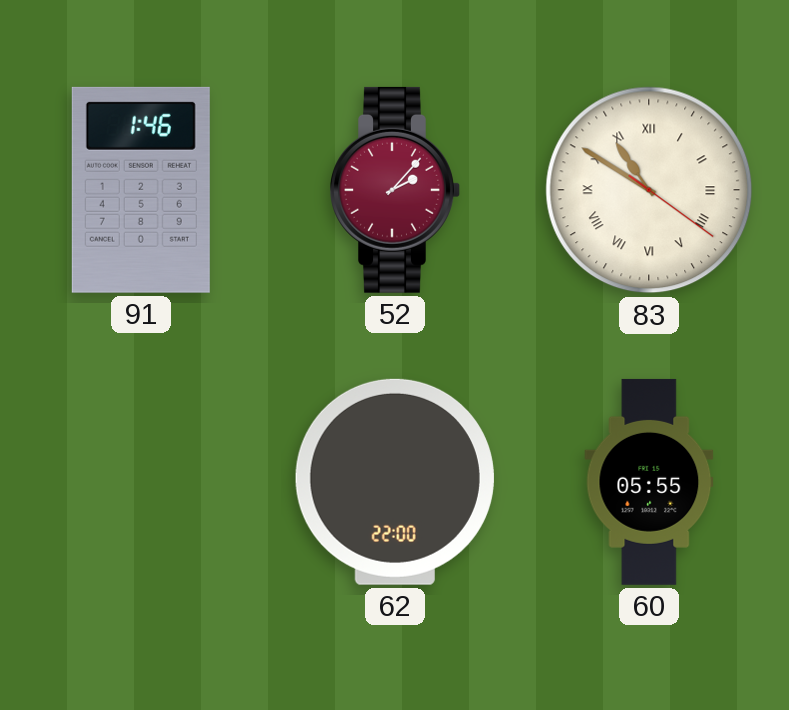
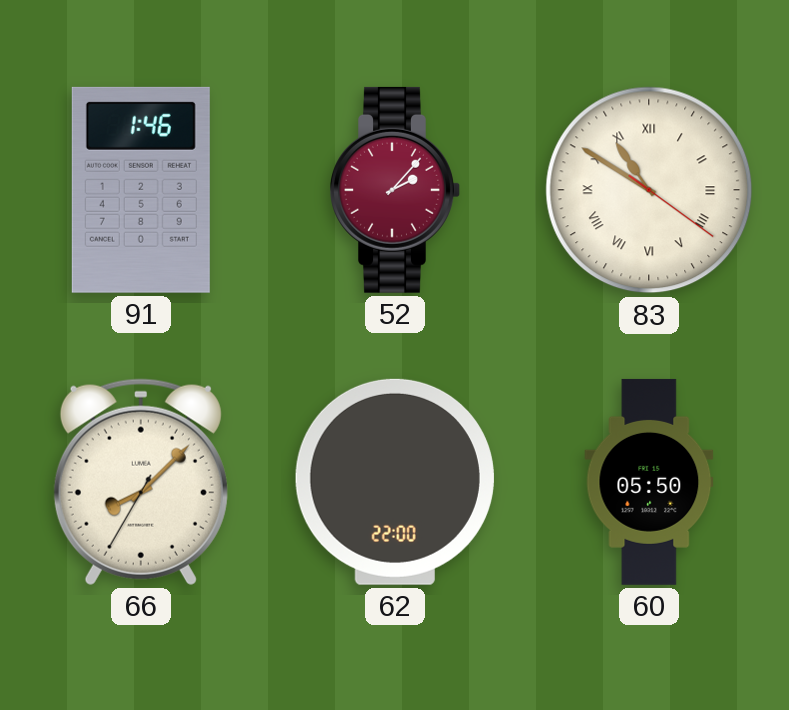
66: none -> 8:07
60: 05:55 -> 05:50
